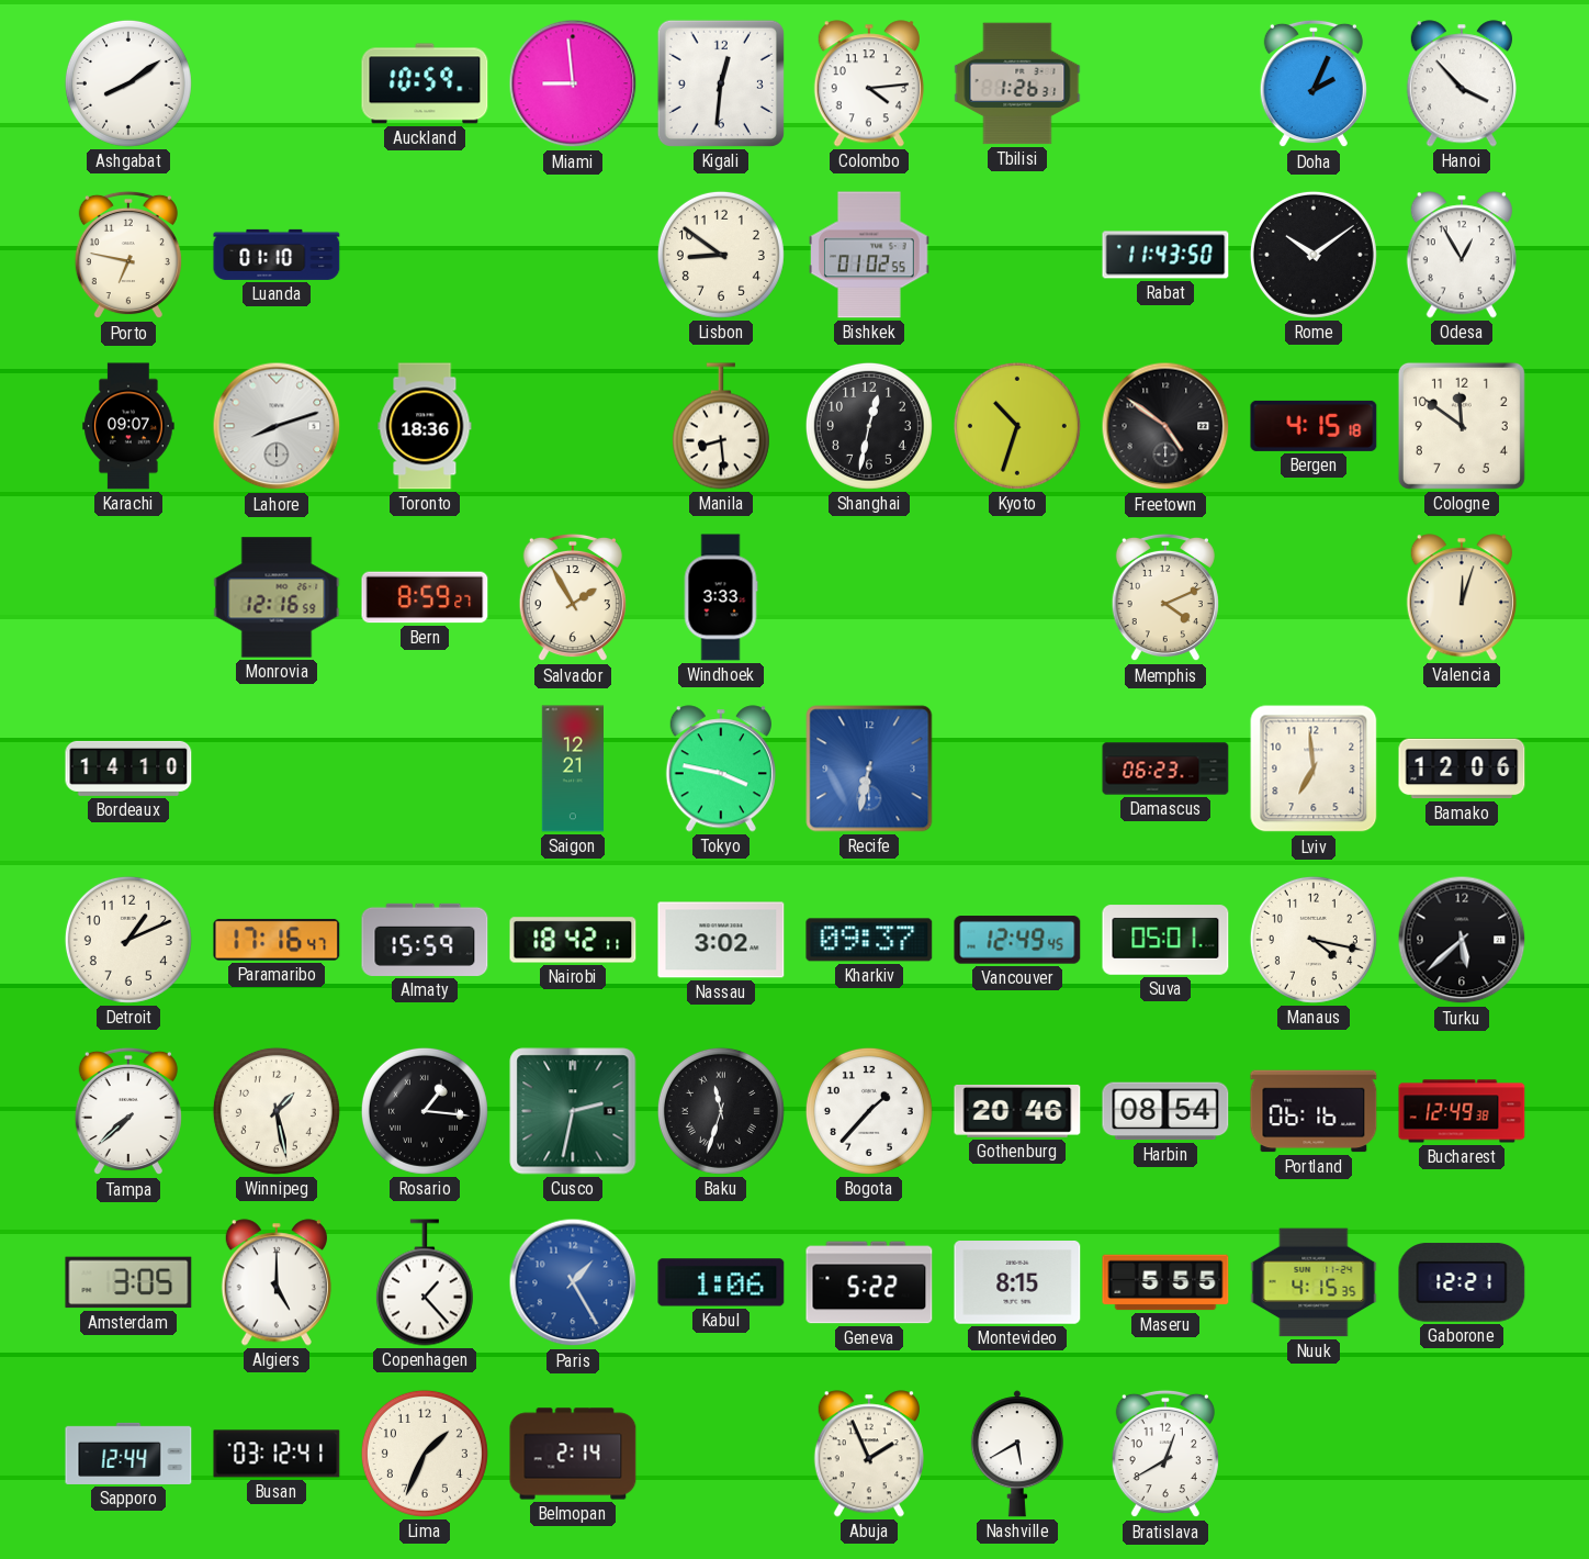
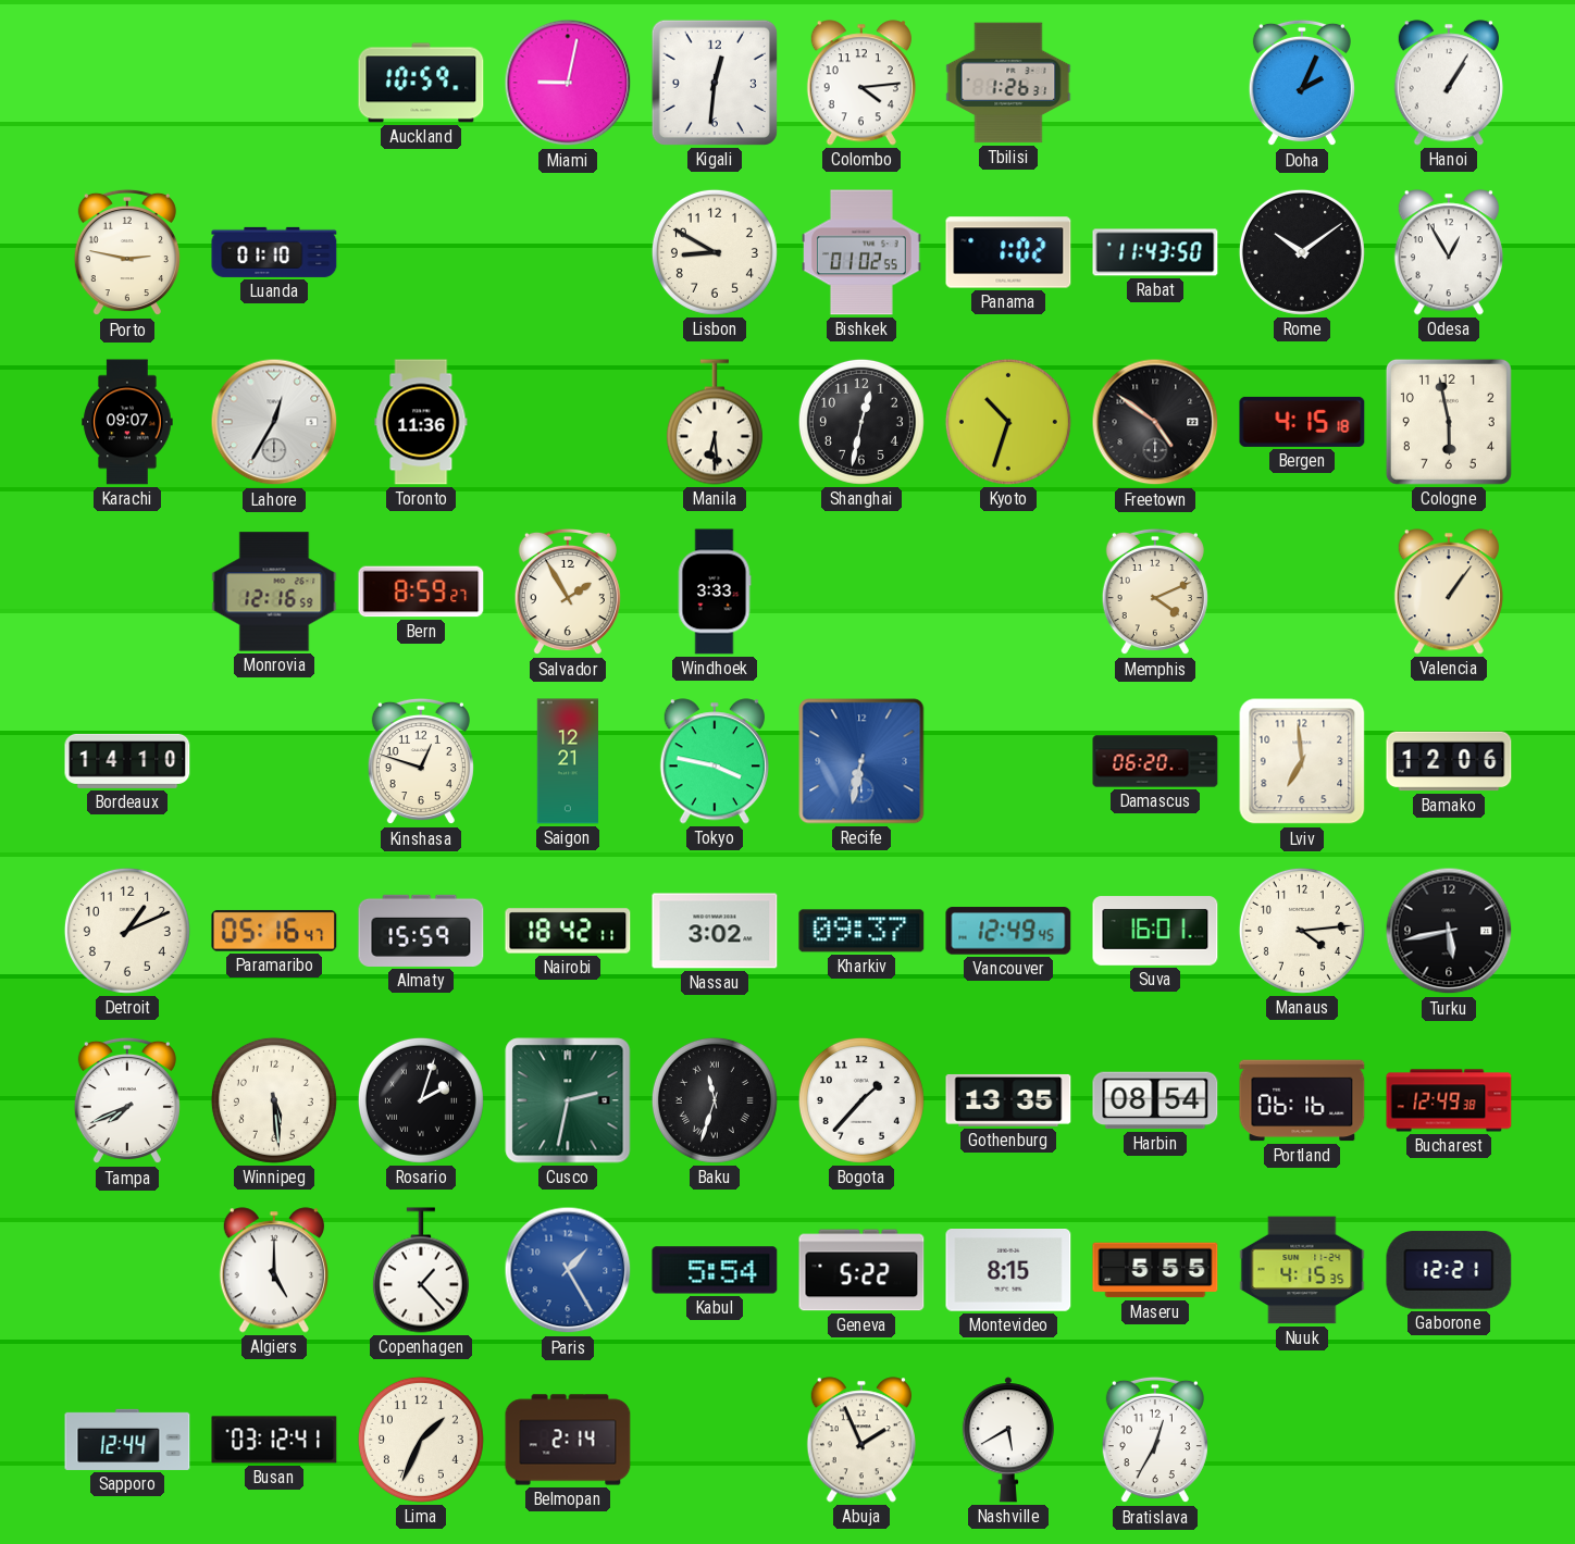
Ashgabat: 8:09 -> none
Miami: 8:59 -> 9:02
Hanoi: 3:53 -> 1:05
Porto: 6:47 -> 2:47
Lisbon: 8:51 -> 8:50
Panama: none -> 1:02
Lahore: 8:12 -> 12:35
Toronto: 18:36 -> 11:36
Manila: 8:29 -> 6:29
Cologne: 11:51 -> 5:58
Valencia: 12:03 -> 1:06
Kinshasa: none -> 12:48
Damascus: 06:23 -> 06:20
Paramaribo: 17:16 -> 05:16
Suva: 05:01 -> 16:01
Manaus: 4:17 -> 4:14
Turku: 5:38 -> 5:43
Tampa: 7:38 -> 7:41
Winnipeg: 1:28 -> 5:29
Rosario: 1:16 -> 2:03
Gothenburg: 20:46 -> 13:35
Amsterdam: 3:05 -> none
Kabul: 1:06 -> 5:54
Bratislava: 12:40 -> 12:35
